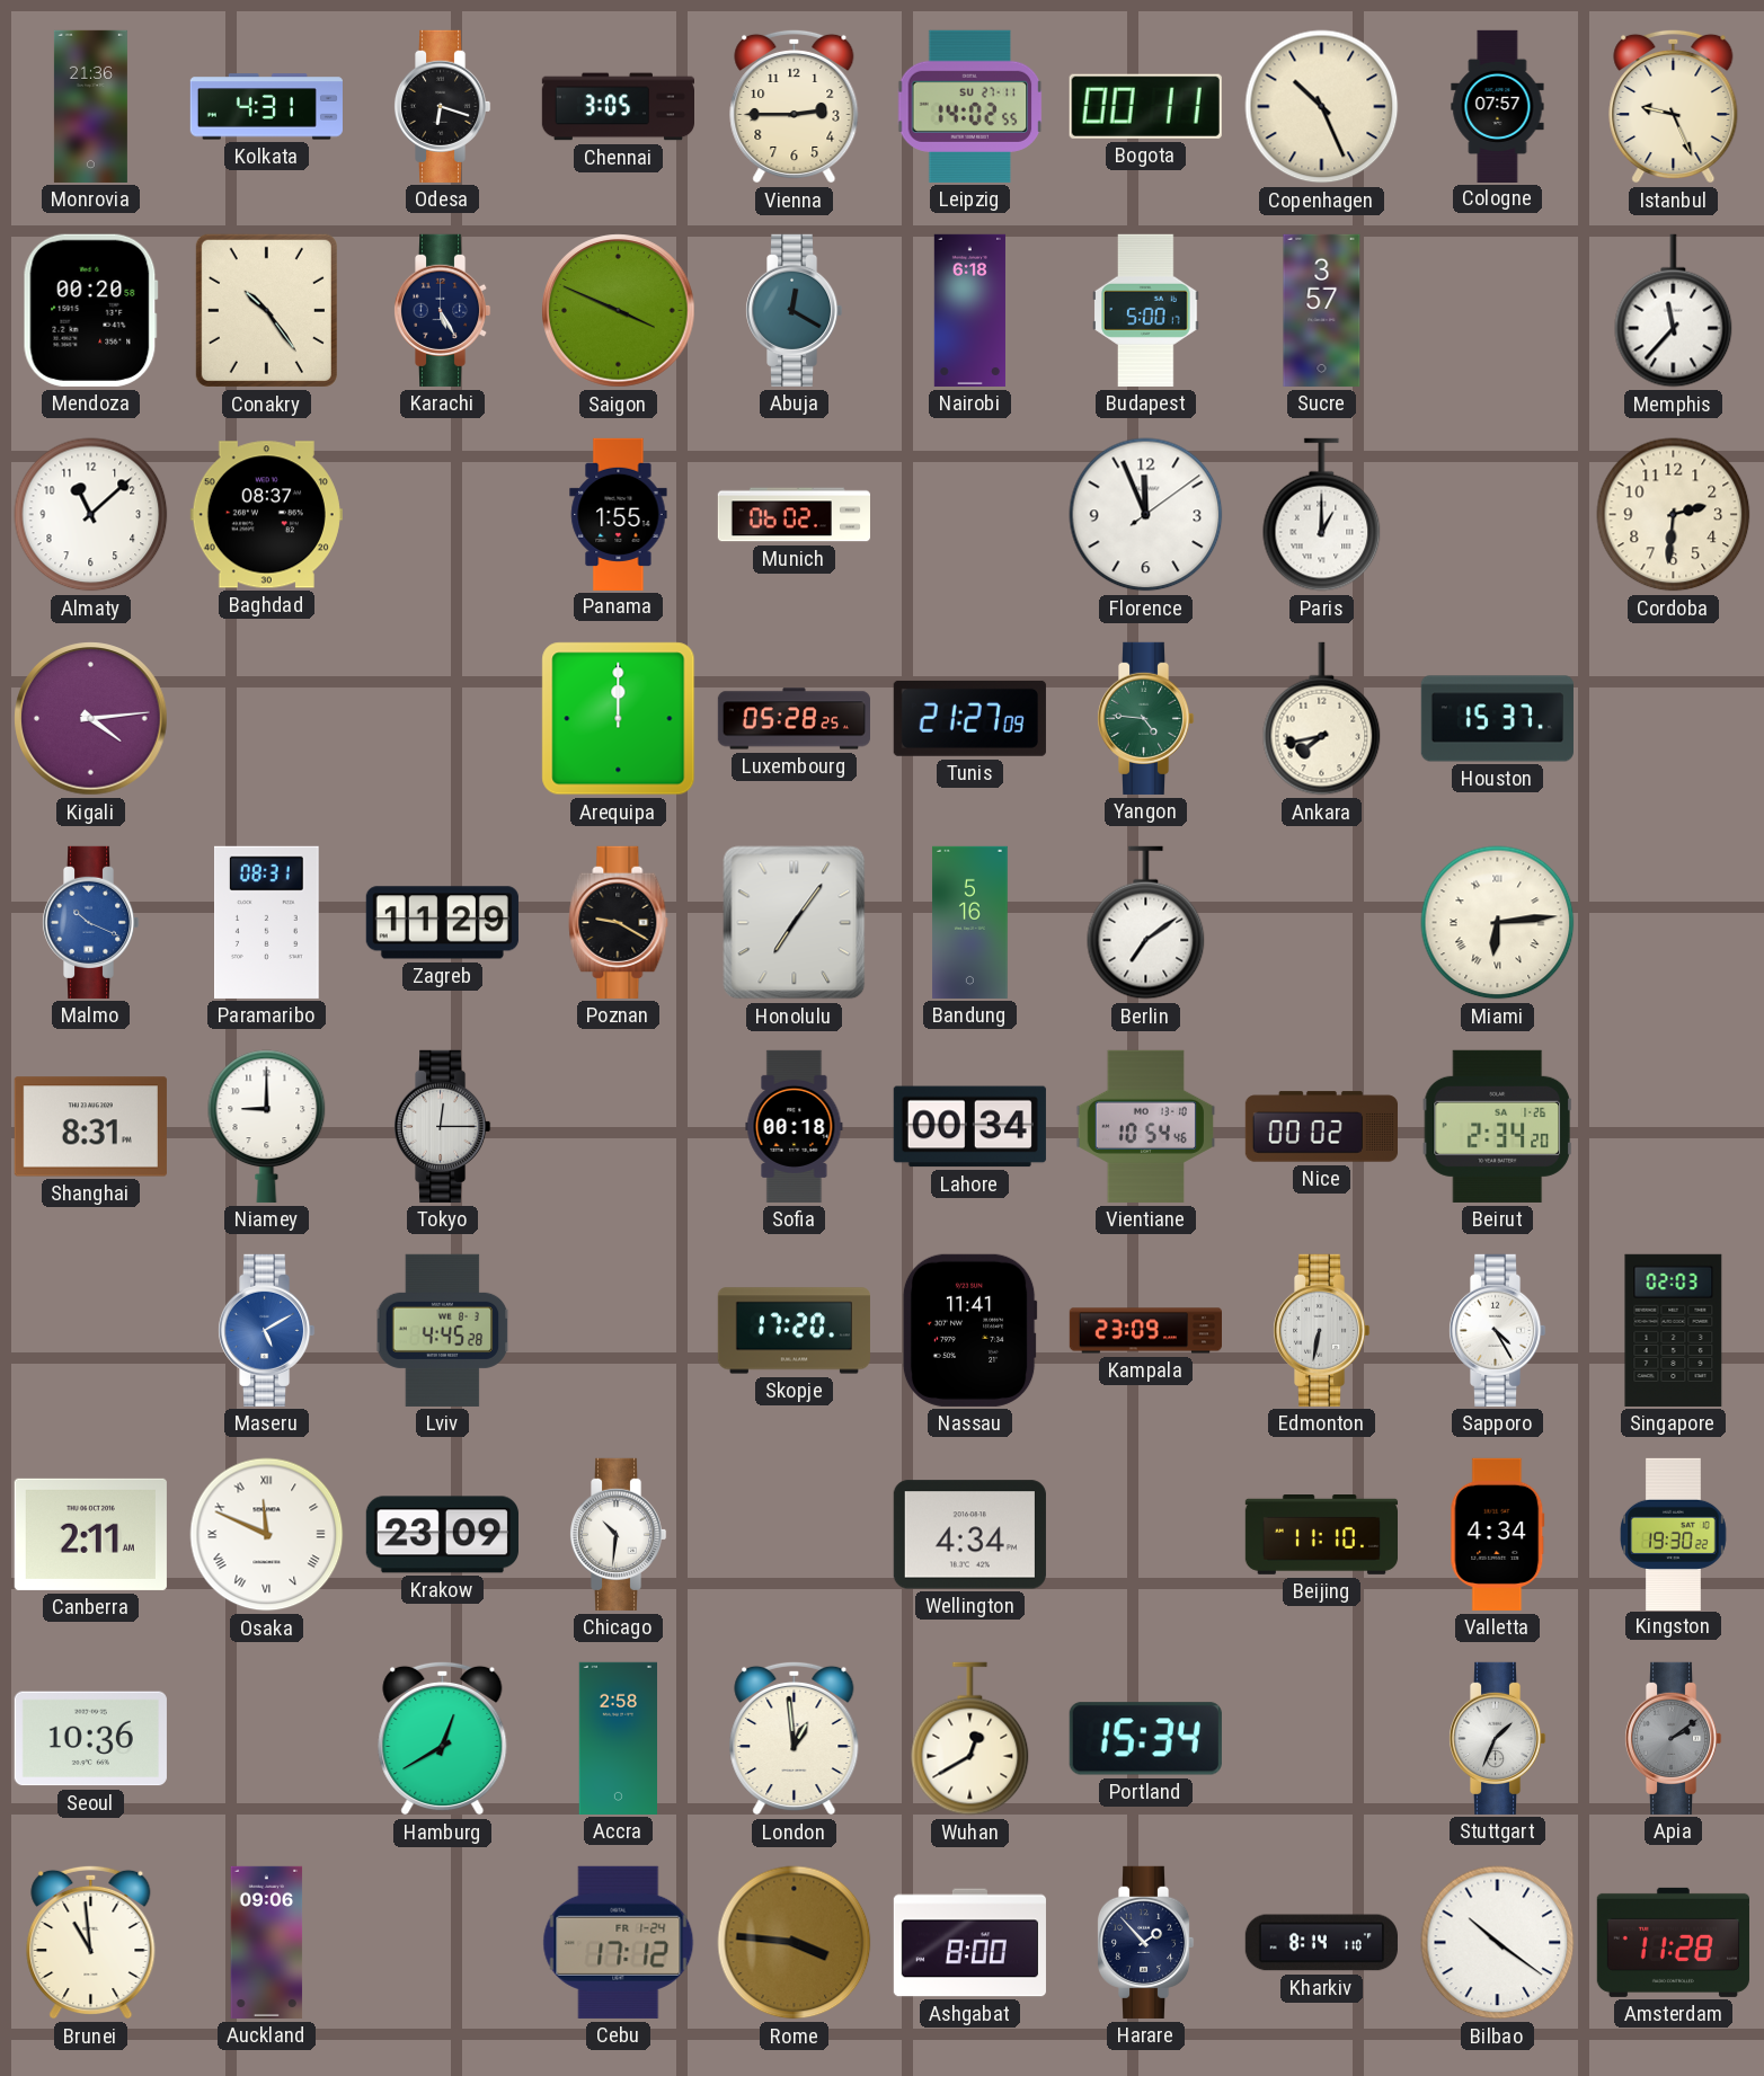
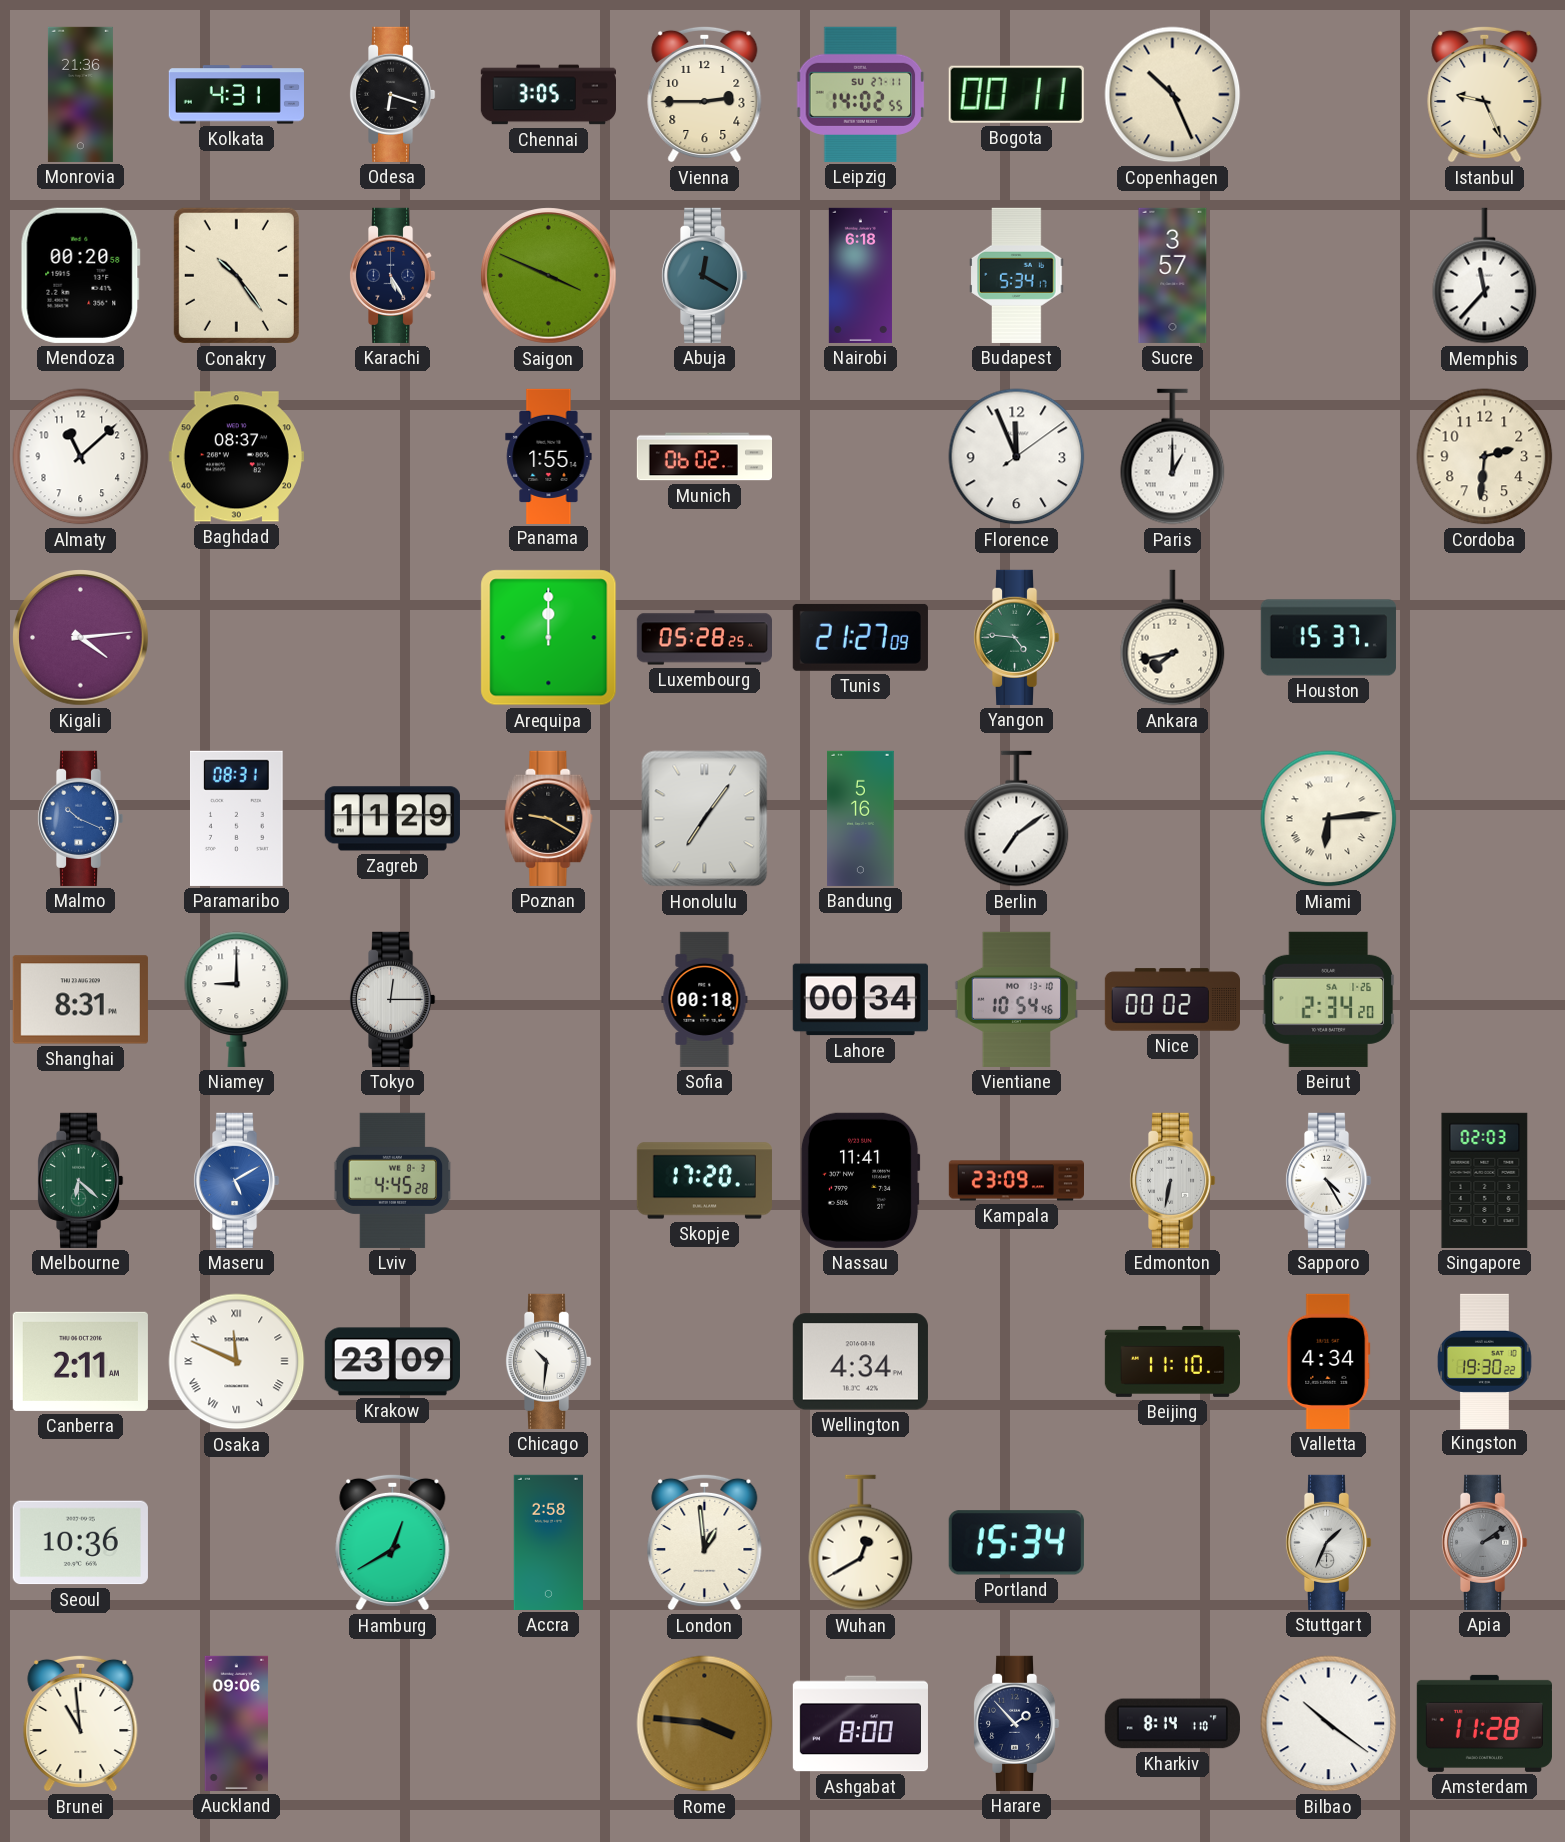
Cologne: 07:57 -> none
Budapest: 5:00 -> 5:34
Melbourne: none -> 6:22
Cebu: 17:12 -> none
